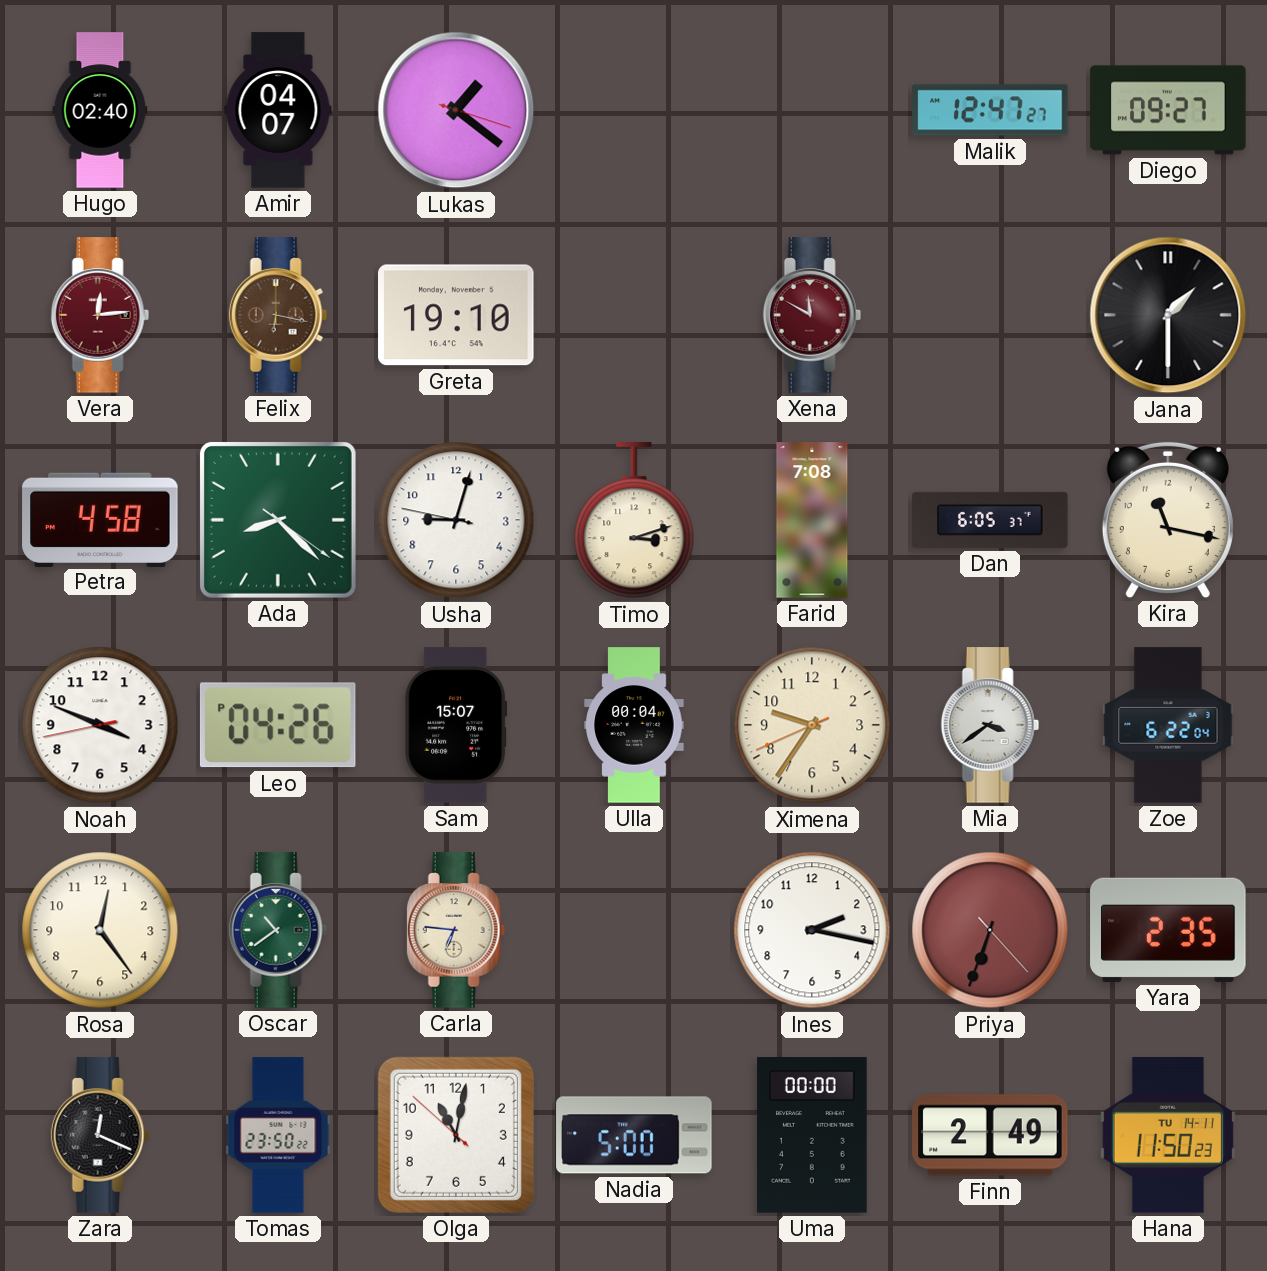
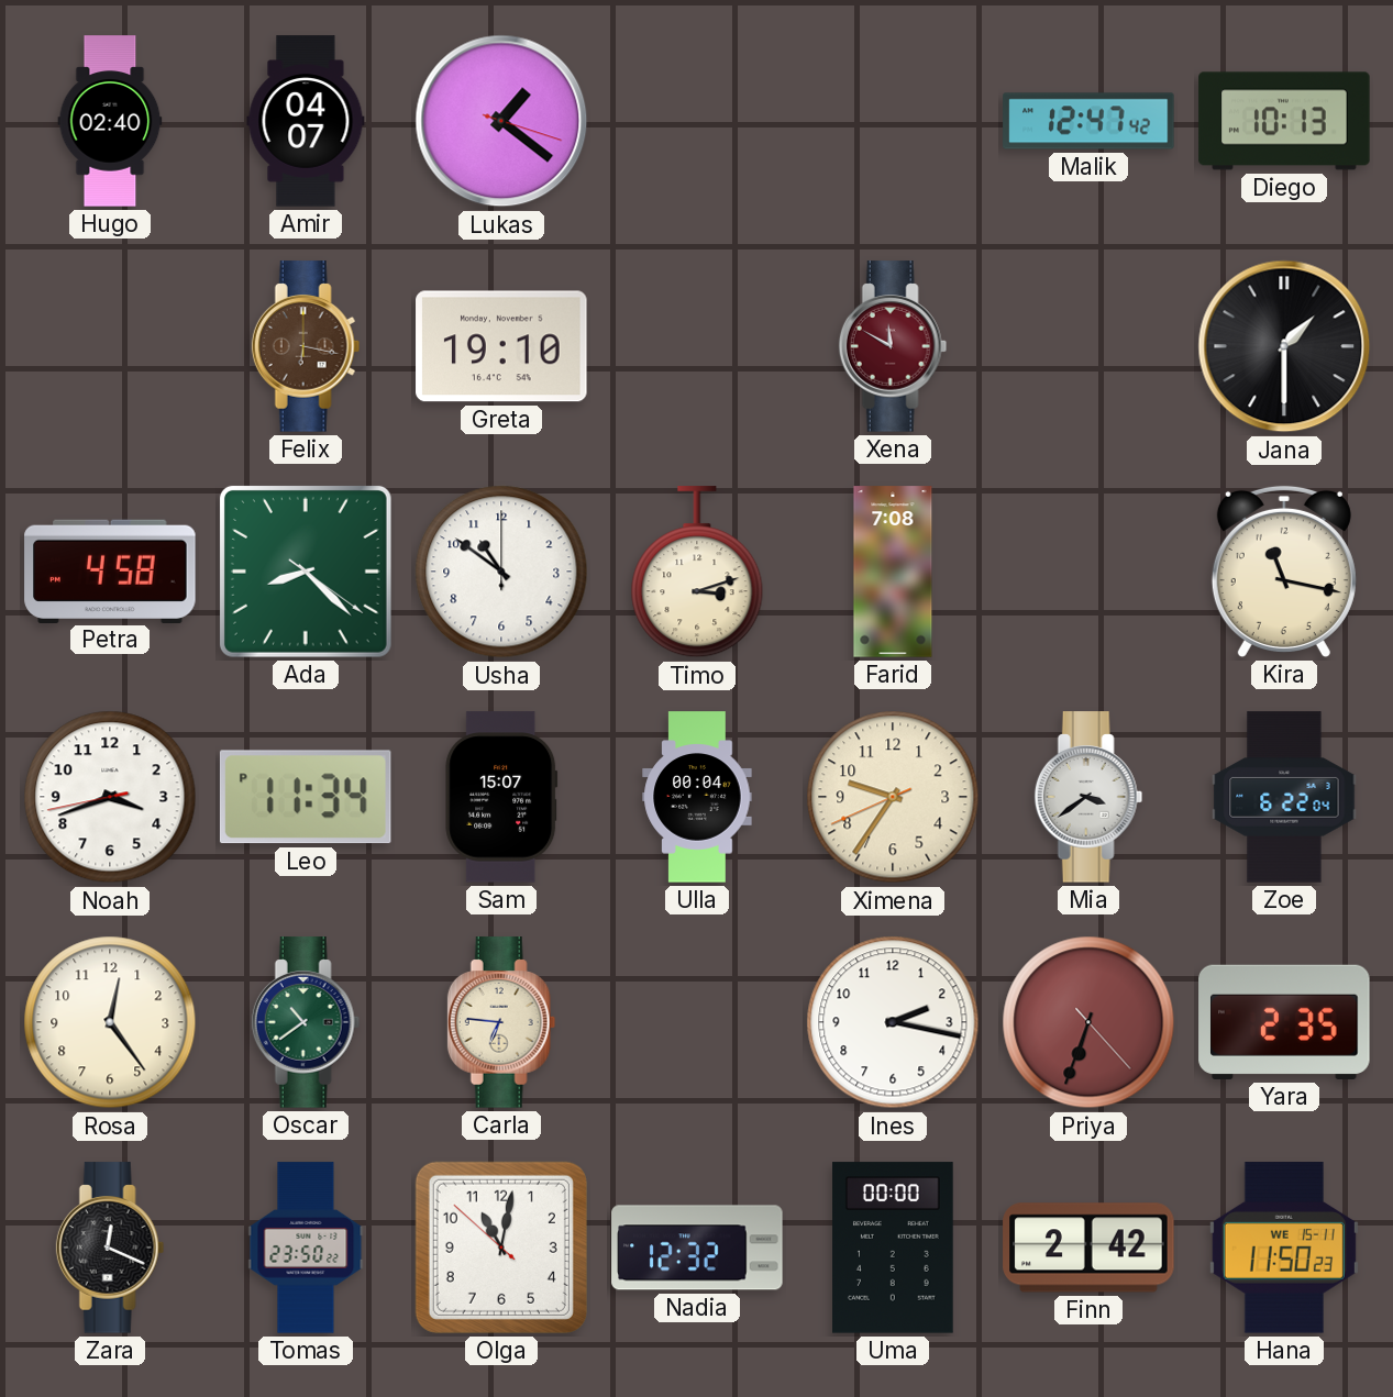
Malik: 12:47:27 -> 12:47:42
Diego: 09:27 -> 10:13
Vera: 12:14 -> none
Usha: 9:02 -> 10:51
Dan: 6:05 -> none
Noah: 3:48 -> 3:41
Leo: 04:26 -> 11:34
Nadia: 5:00 -> 12:32
Finn: 2:49 -> 2:42
Hana date: TU 14-11 -> WE 15-11
